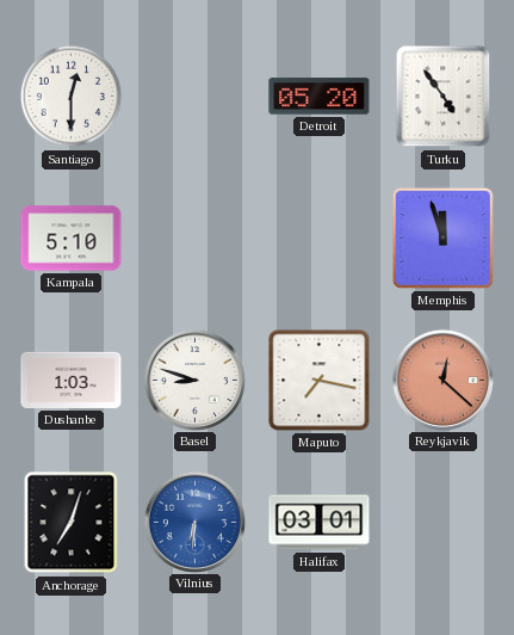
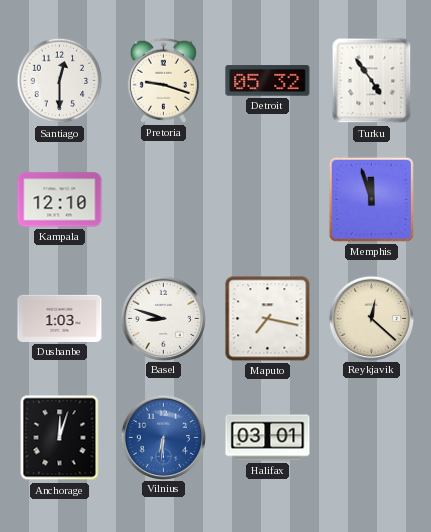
Pretoria: none -> 9:18
Detroit: 05:20 -> 05:32
Kampala: 5:10 -> 12:10
Reykjavik dial: salmon -> cream
Anchorage: 7:03 -> 12:03
